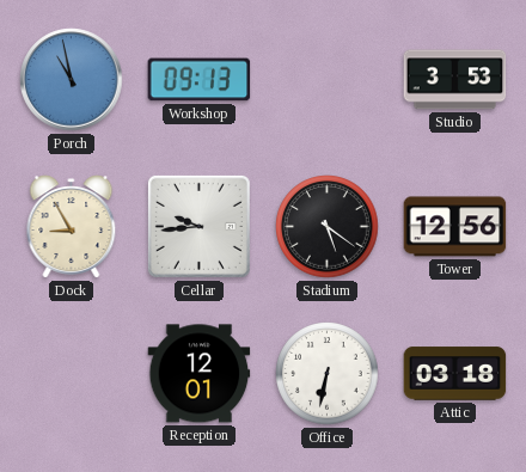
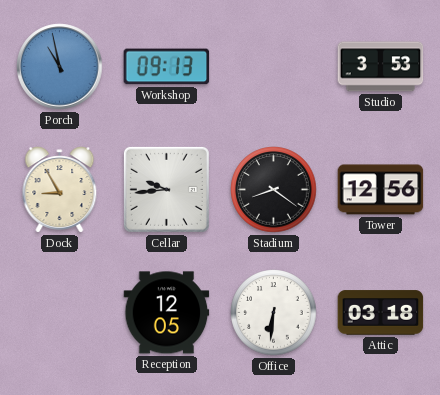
Stadium: 5:21 -> 8:21
Reception: 12:01 -> 12:05
Office: 6:32 -> 6:31
